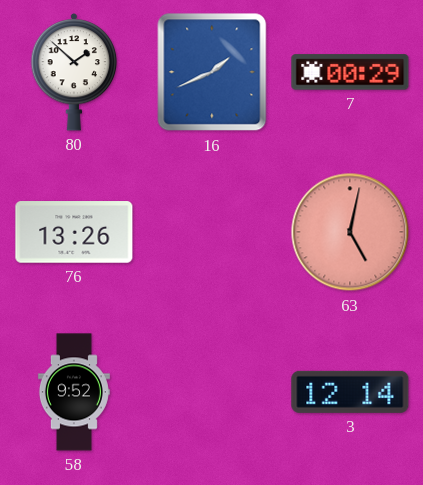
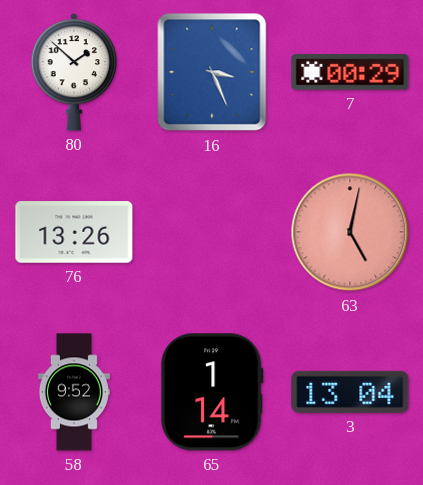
16: 1:41 -> 3:26
65: none -> 1:14
3: 12:14 -> 13:04
